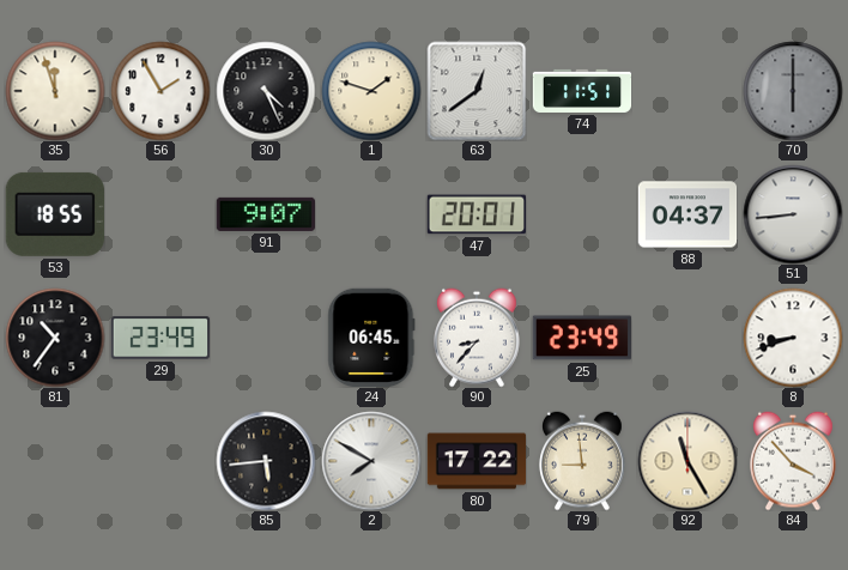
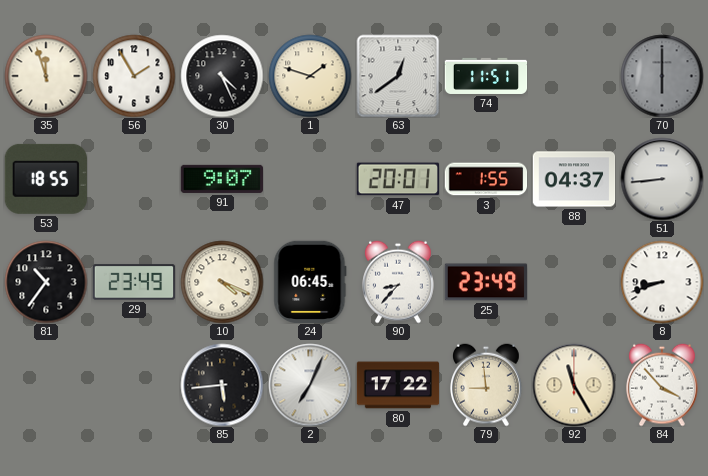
3: none -> 1:55
10: none -> 4:19
2: 7:50 -> 7:04
